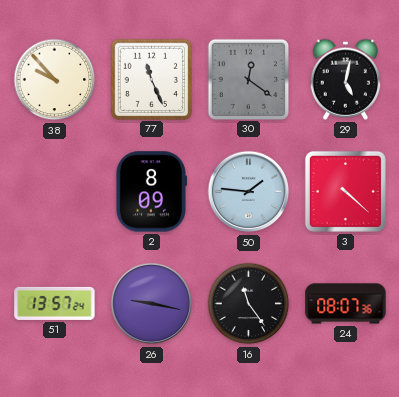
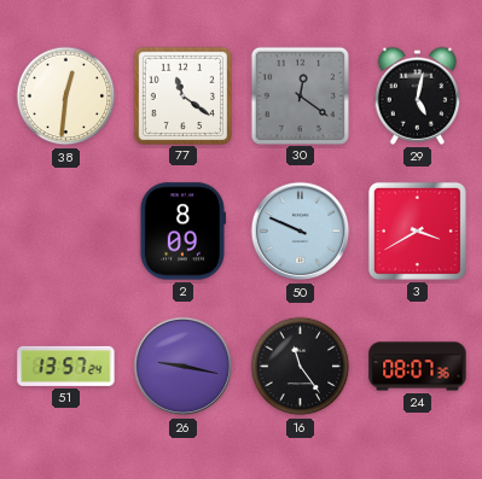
38: 9:53 -> 12:31
77: 11:26 -> 11:21
50: 1:46 -> 9:49
3: 4:22 -> 3:40
